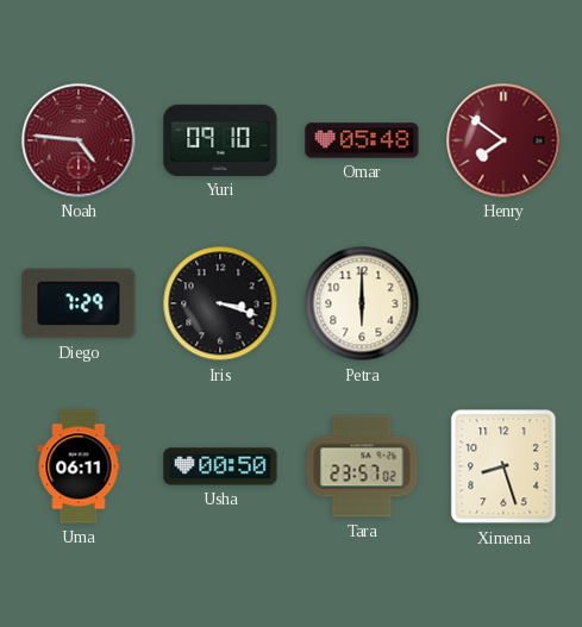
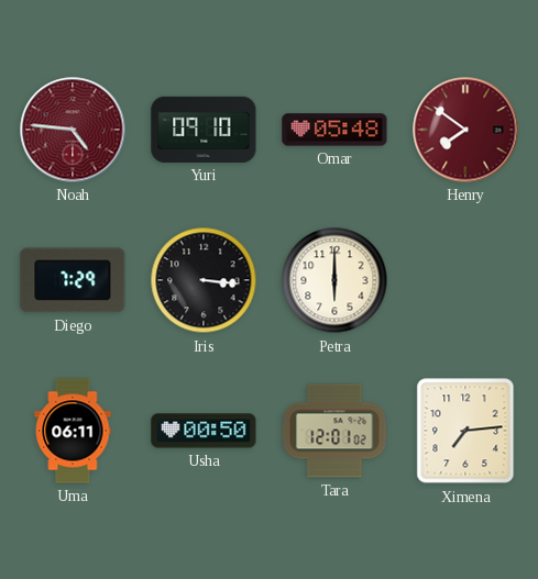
Iris: 3:18 -> 3:16
Tara: 23:57 -> 12:01
Ximena: 8:27 -> 7:14
